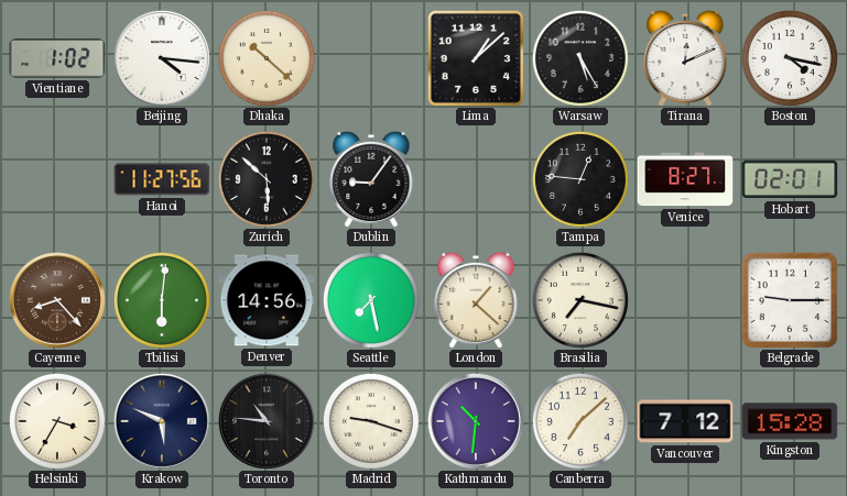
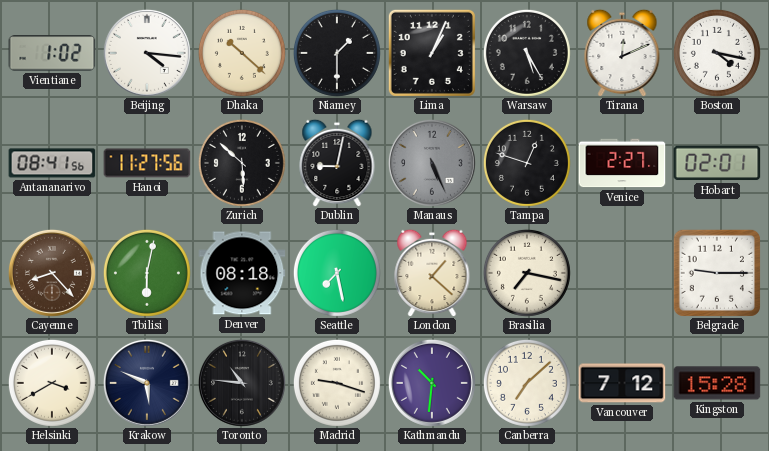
Niamey: none -> 1:30
Lima: 1:08 -> 1:04
Antananarivo: none -> 08:41
Dublin: 9:06 -> 9:02
Manaus: none -> 5:26
Tampa: 12:46 -> 12:48
Venice: 8:27 -> 2:27
Tbilisi: 6:01 -> 6:02
Denver: 14:56 -> 08:18
Helsinki: 3:35 -> 3:40
